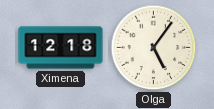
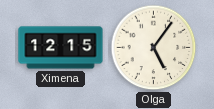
Ximena: 12:18 -> 12:15
